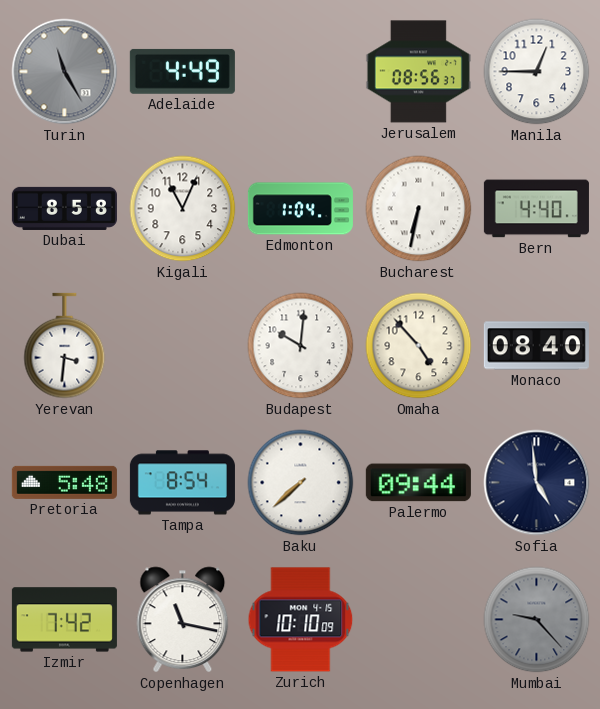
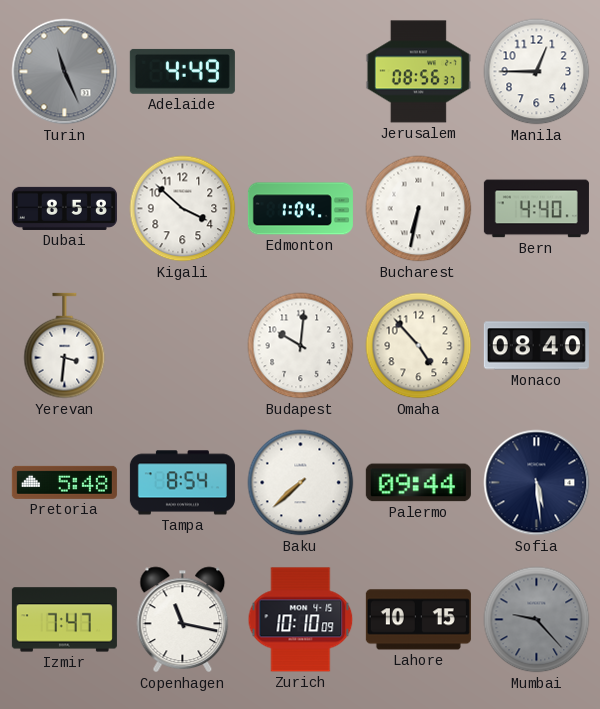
Turin: 11:25 -> 11:26
Kigali: 11:04 -> 3:52
Sofia: 4:59 -> 5:29
Izmir: 7:42 -> 7:47
Lahore: none -> 10:15
